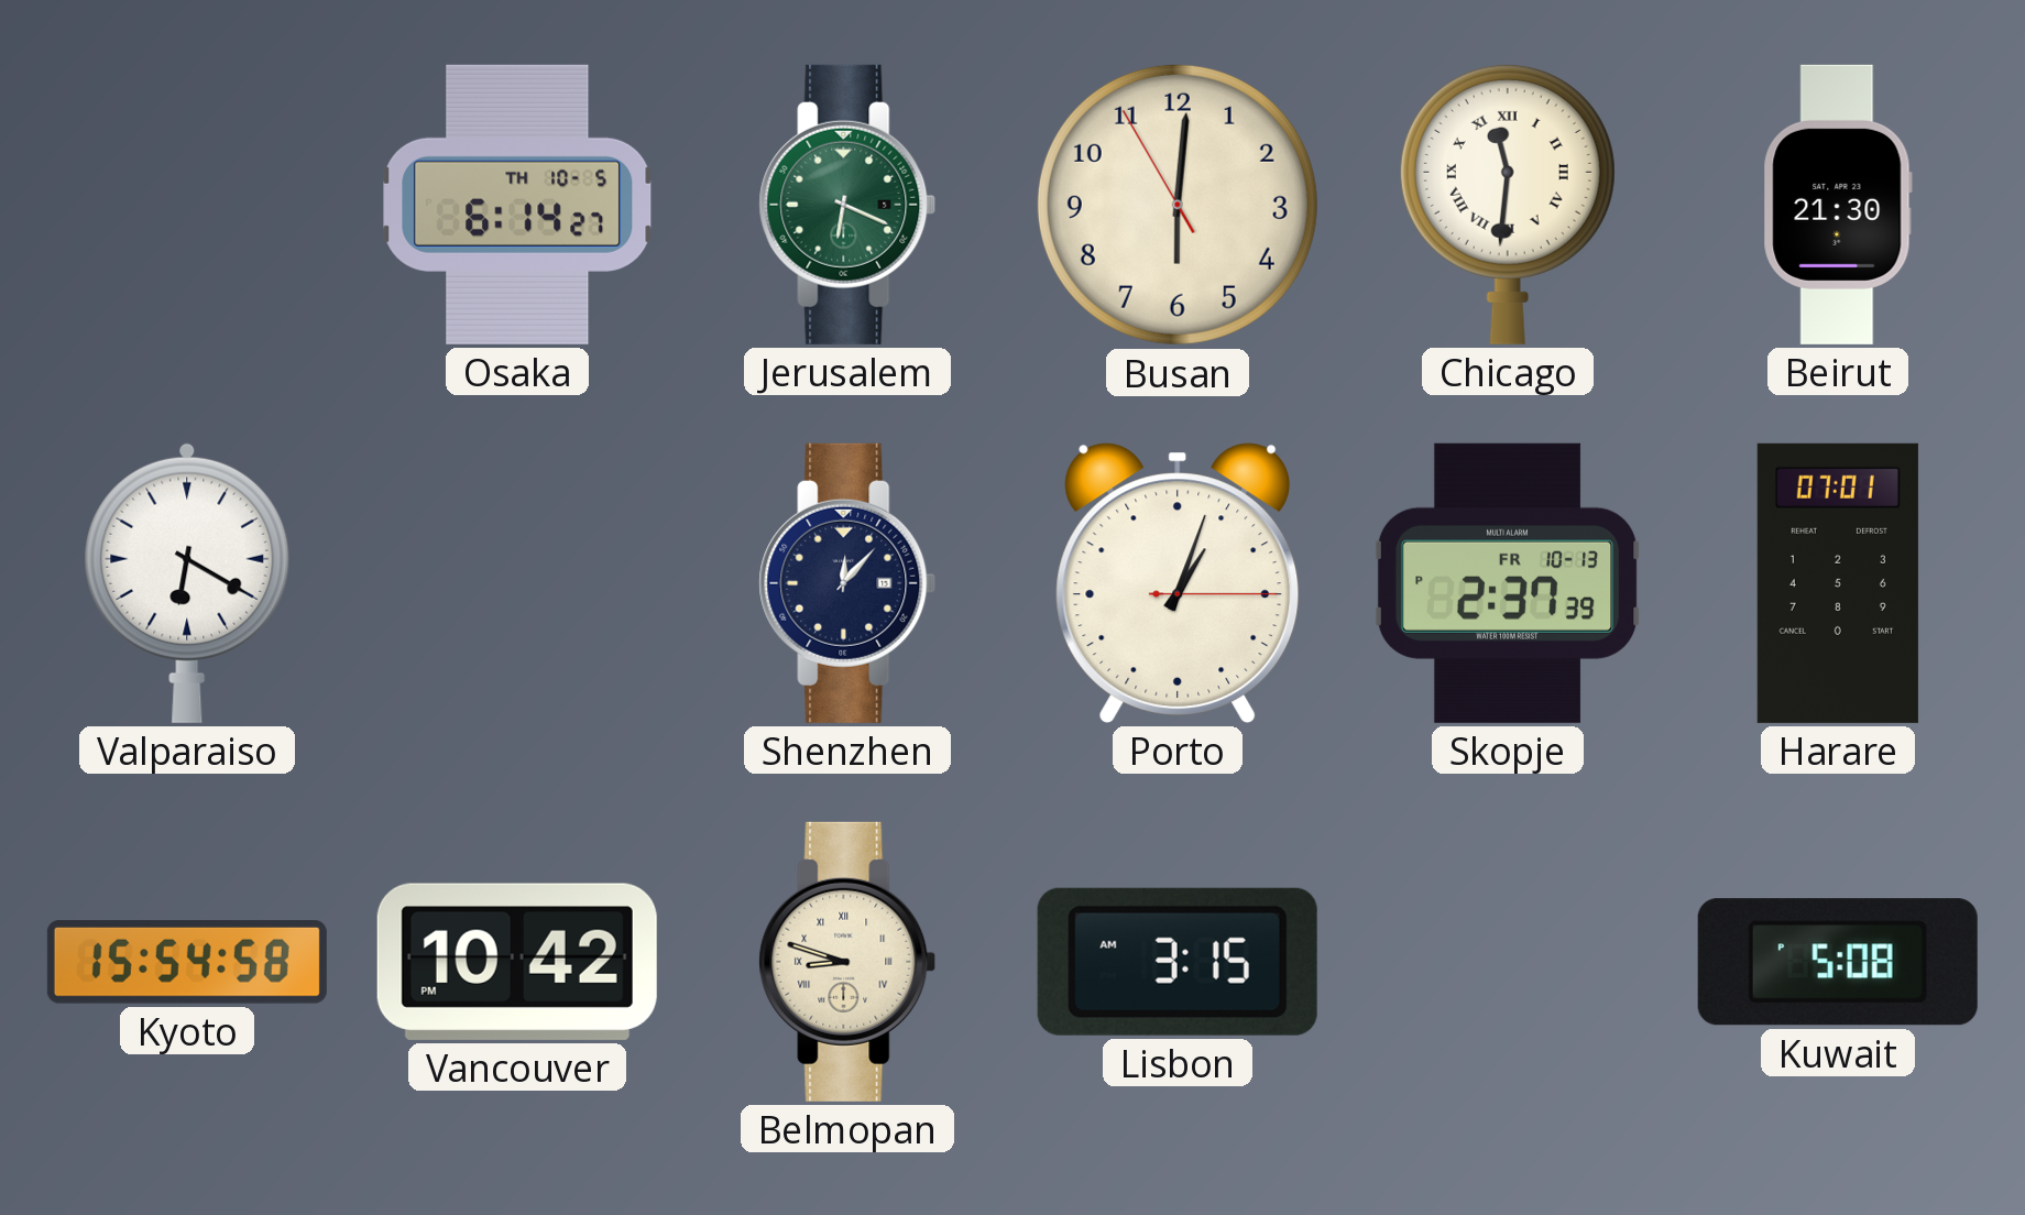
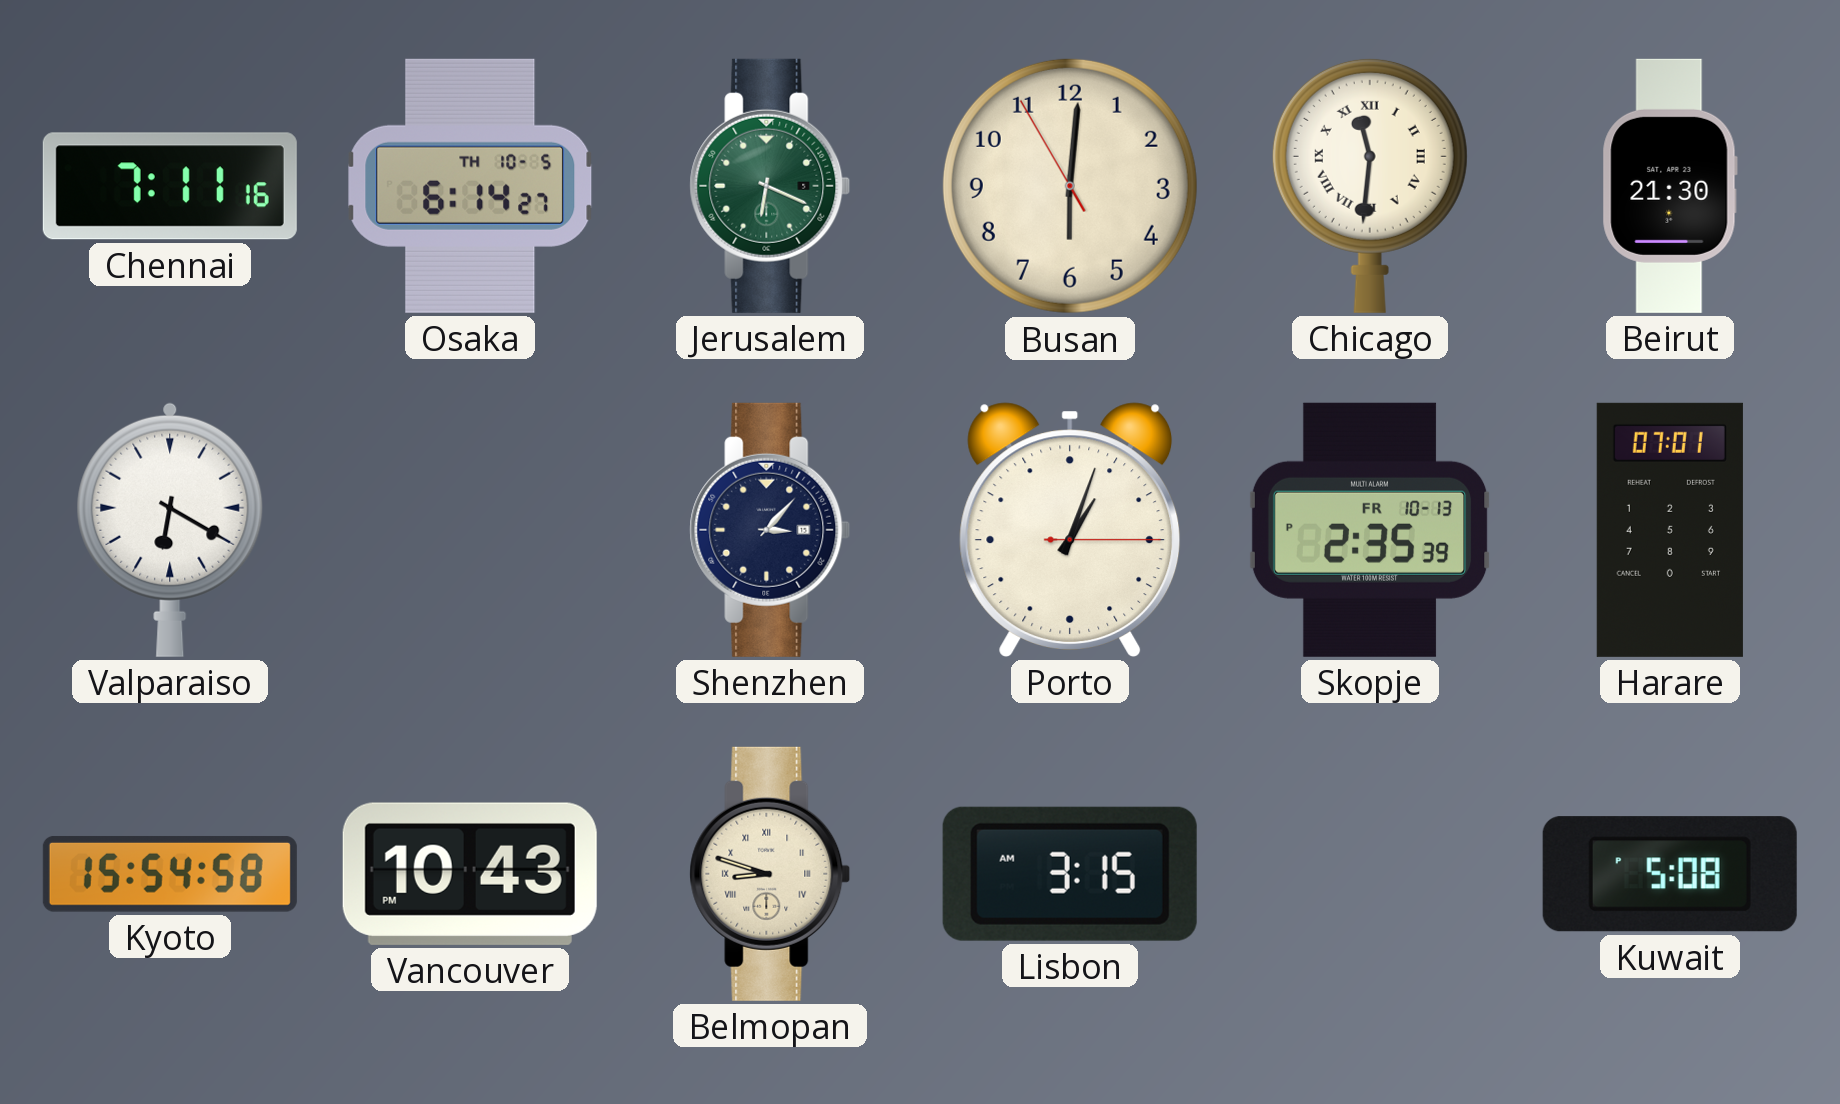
Chennai: none -> 7:11
Shenzhen: 12:07 -> 3:07
Skopje: 2:37 -> 2:35
Vancouver: 10:42 -> 10:43
